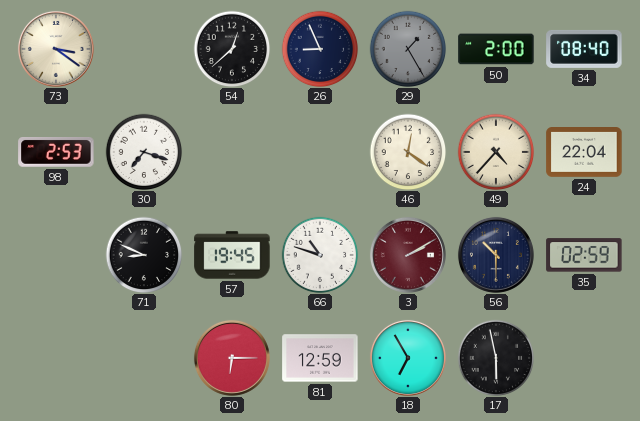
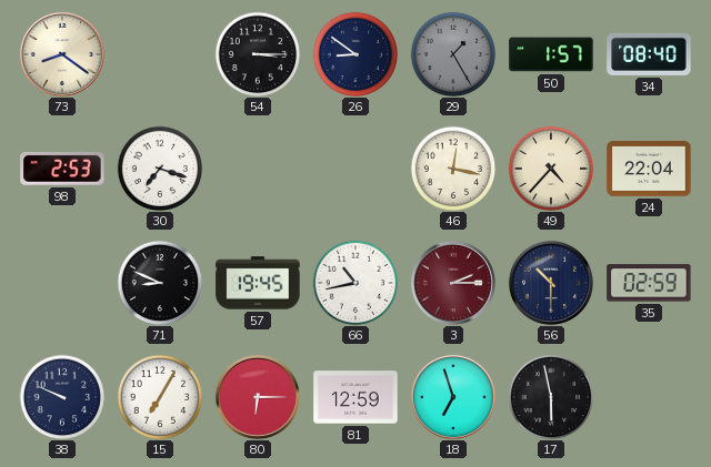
73: 3:21 -> 8:21
54: 12:38 -> 3:15
26: 8:56 -> 8:51
50: 2:00 -> 1:57
46: 12:21 -> 12:17
66: 10:48 -> 10:43
3: 2:10 -> 2:15
38: none -> 9:49
15: none -> 7:05
18: 6:55 -> 6:57
